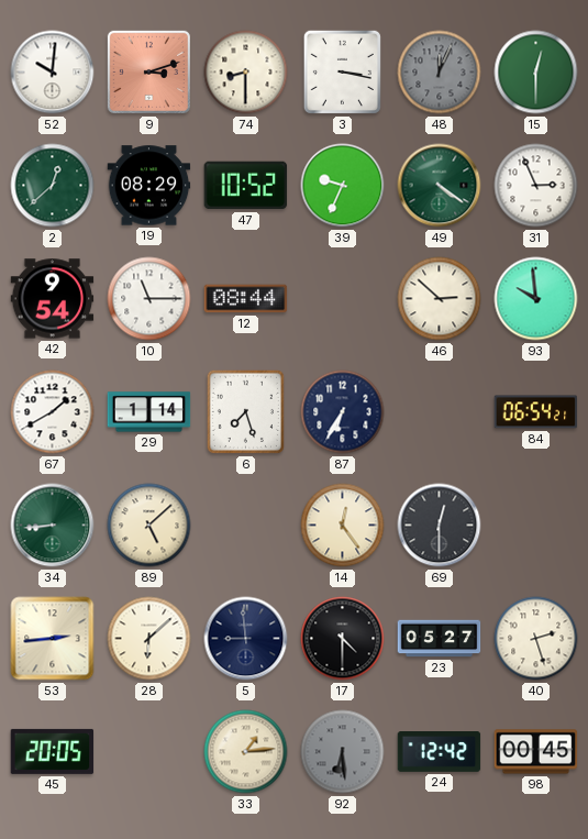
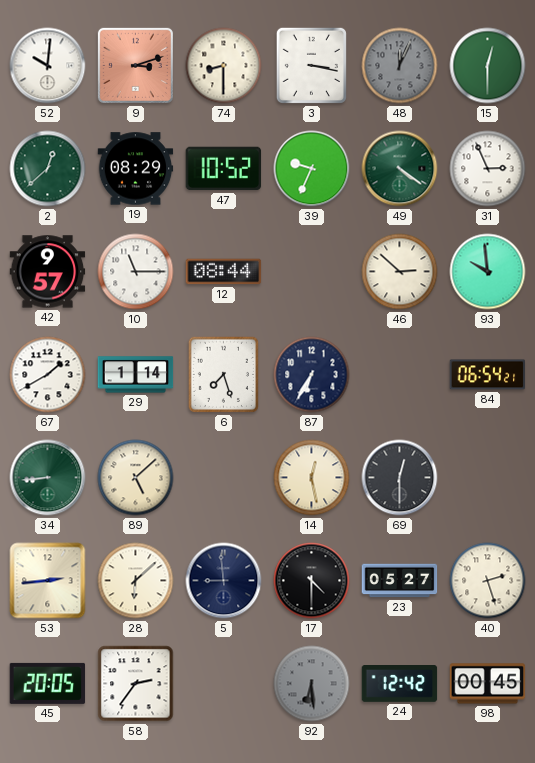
42: 9:54 -> 9:57
14: 12:24 -> 12:28
58: none -> 2:36
33: 1:14 -> none
